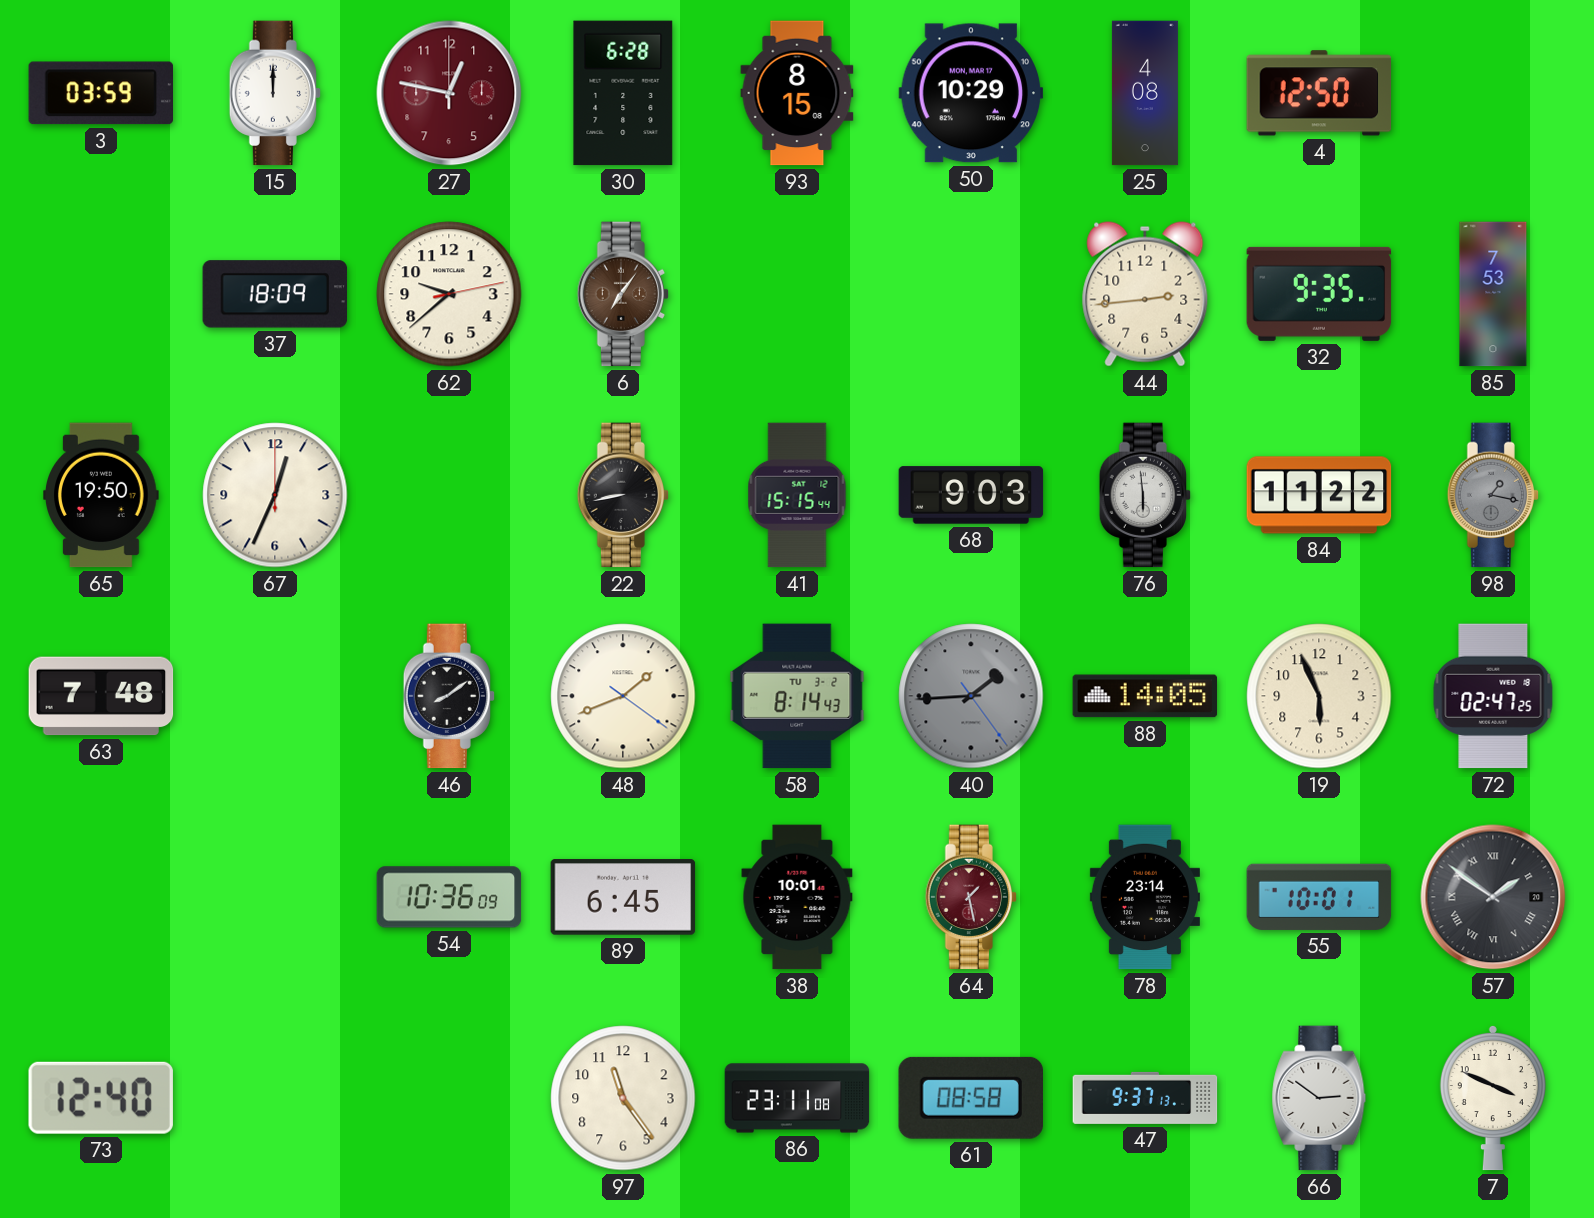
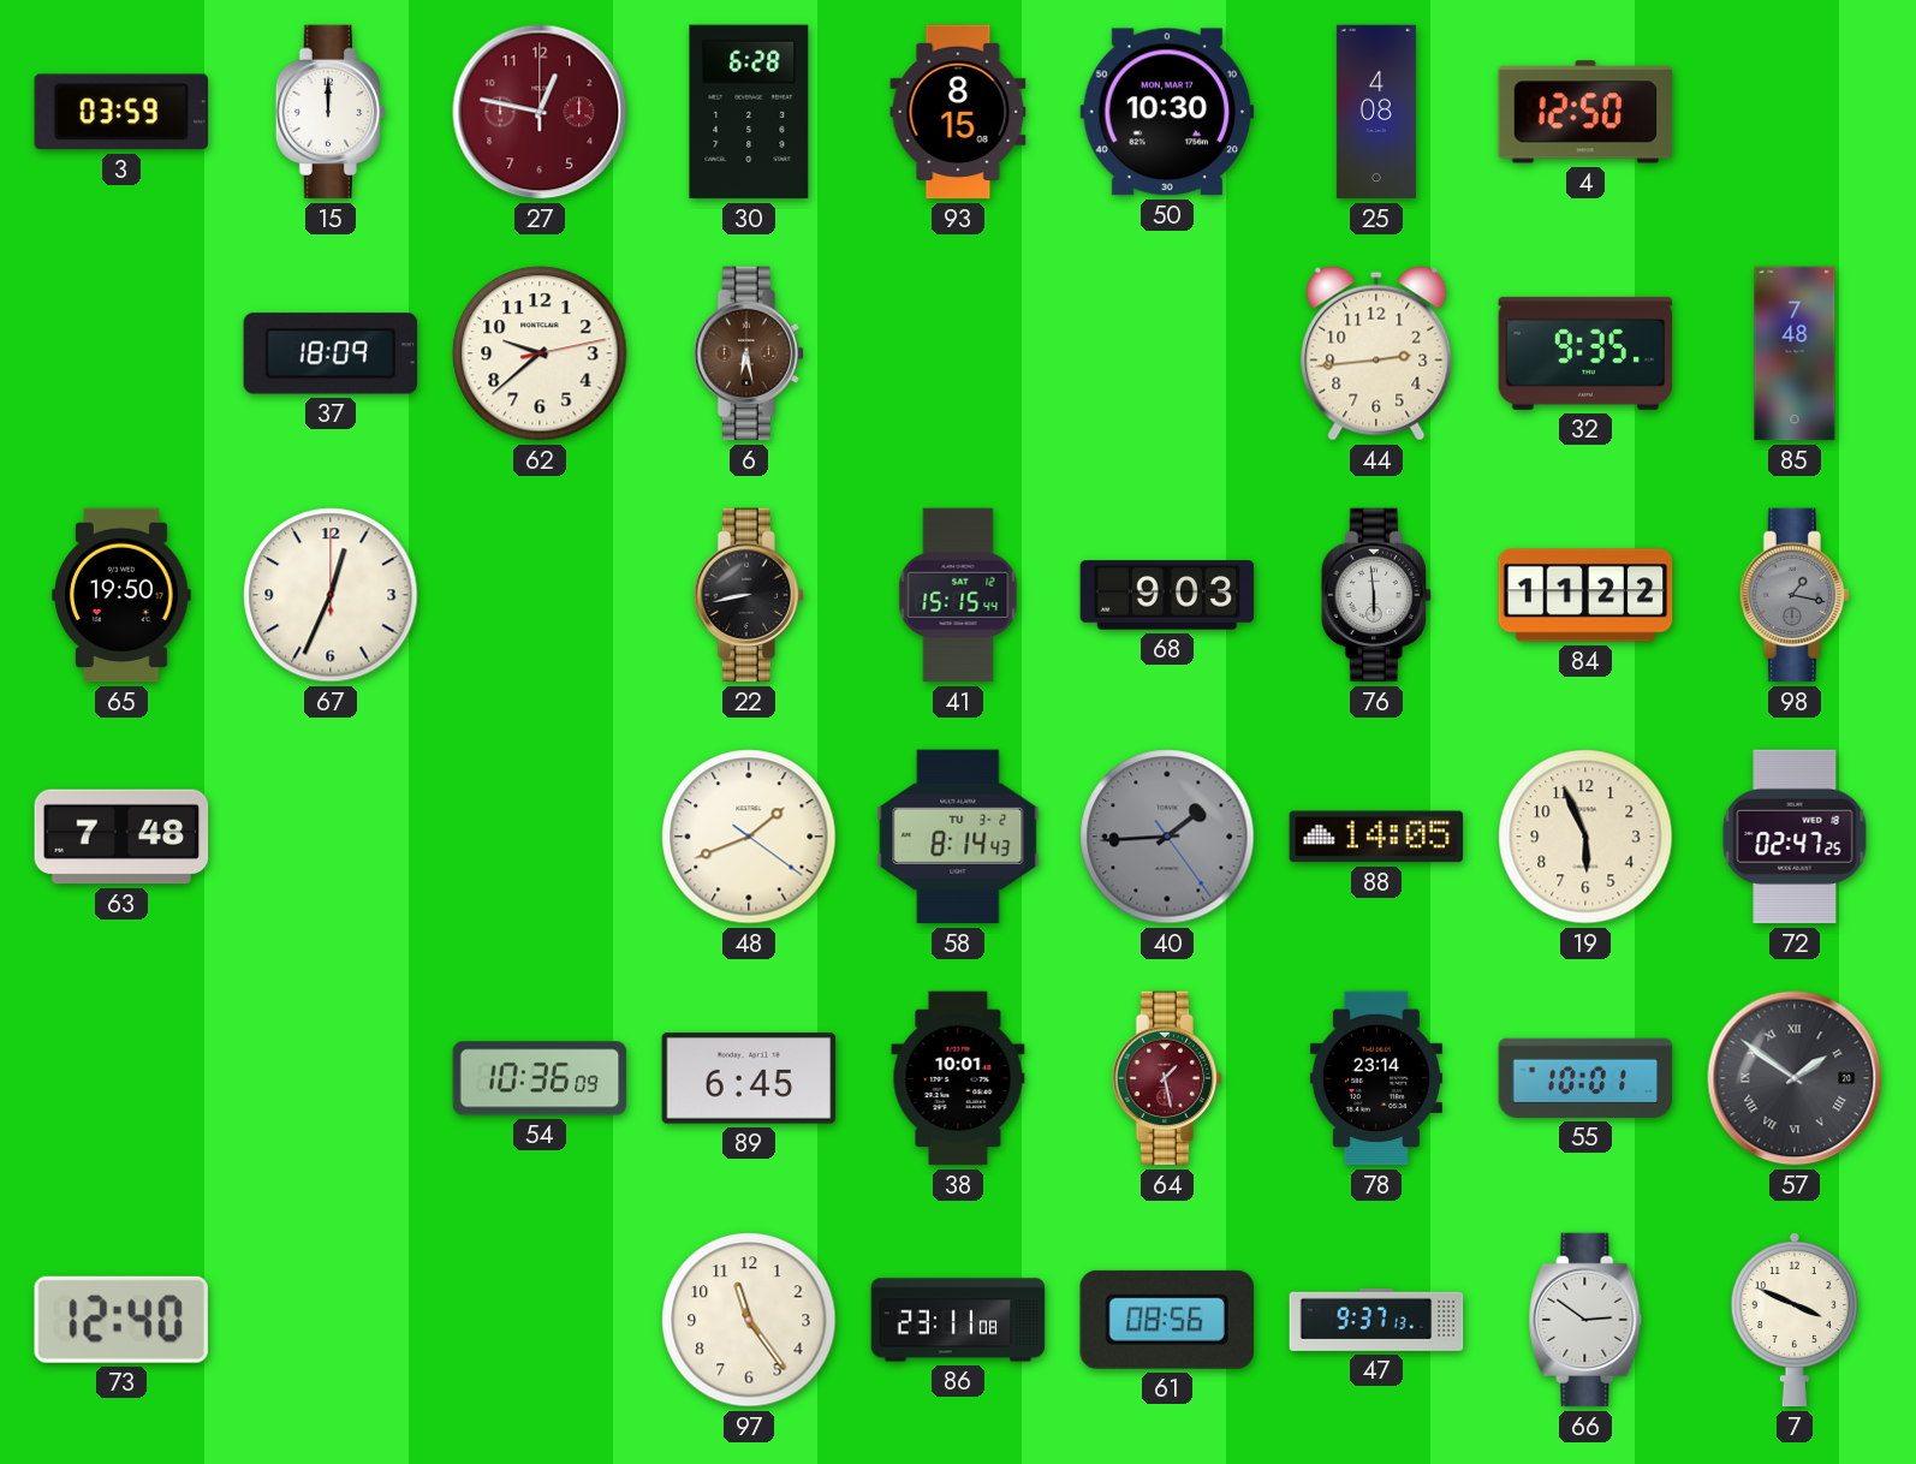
50: 10:29 -> 10:30
6: 7:06 -> 6:28
85: 7:53 -> 7:48
46: 8:09 -> none
61: 08:58 -> 08:56
